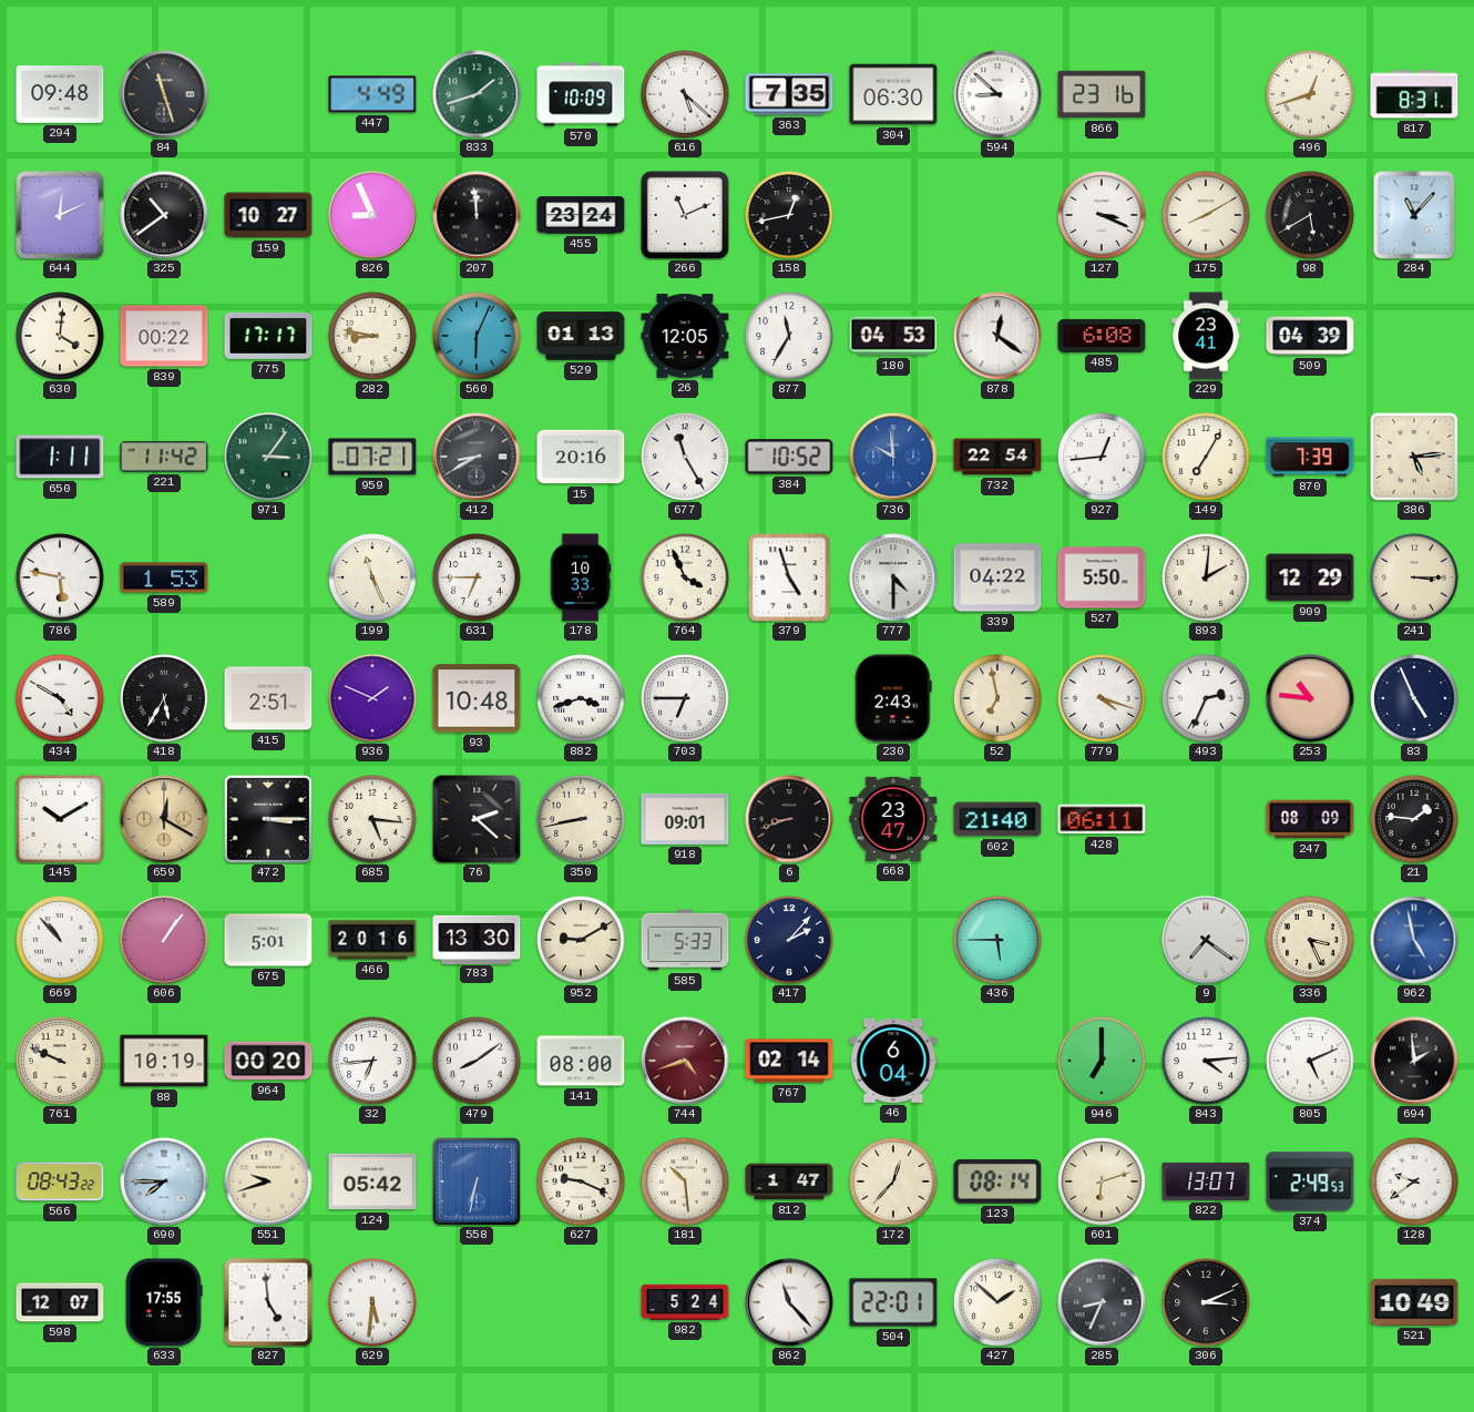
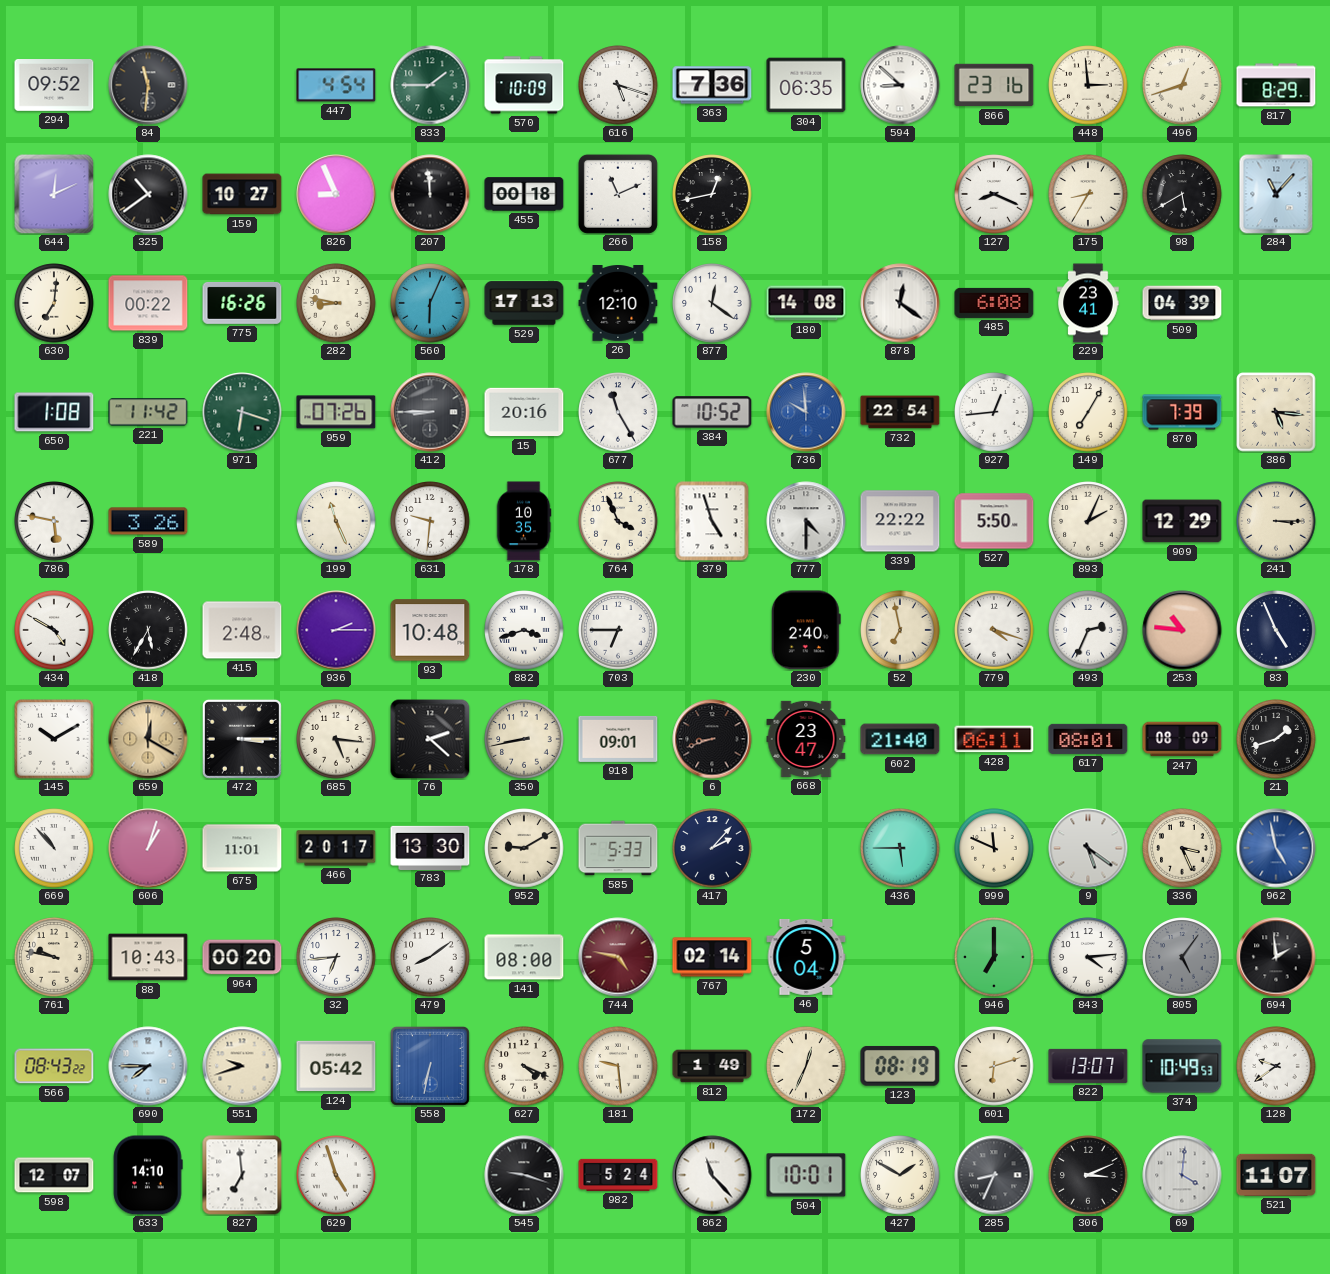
294: 09:48 -> 09:52
84: 11:27 -> 11:31
447: 4:49 -> 4:54
833: 1:42 -> 1:45
616: 5:22 -> 5:18
363: 7:35 -> 7:36
304: 06:30 -> 06:35
448: none -> 2:59
817: 8:31 -> 8:29
455: 23:24 -> 00:18
127: 3:19 -> 8:19
175: 8:10 -> 8:35
630: 4:01 -> 7:01
775: 17:17 -> 16:26
529: 01:13 -> 17:13
26: 12:05 -> 12:10
877: 11:35 -> 12:21
180: 04:53 -> 14:08
650: 1:11 -> 1:08
971: 3:06 -> 6:18
959: 07:21 -> 07:26
412: 8:40 -> 8:45
386: 5:14 -> 5:16
589: 1:53 -> 3:26
631: 6:45 -> 9:31
178: 10:33 -> 10:35
339: 04:22 -> 22:22
893: 2:01 -> 2:04
415: 2:51 -> 2:48
936: 1:49 -> 2:15
230: 2:43 -> 2:40
617: none -> 08:01
21: 1:46 -> 1:42
606: 1:06 -> 1:03
675: 5:01 -> 11:01
466: 20:16 -> 20:17
999: none -> 11:49
9: 7:21 -> 5:21
761: 9:49 -> 9:47
88: 10:19 -> 10:43
744: 4:42 -> 4:47
46: 6:04 -> 5:04
805: 5:11 -> 5:06
805 dial: white -> grey
627: 9:19 -> 4:19
181: 10:29 -> 9:29
812: 1:47 -> 1:49
172: 12:37 -> 12:34
123: 08:14 -> 08:19
374: 2:49 -> 10:49
633: 17:55 -> 14:10
827: 4:59 -> 6:59
629: 5:31 -> 4:57
545: none -> 9:18
504: 22:01 -> 10:01
427: 1:52 -> 1:50
69: none -> 4:01
521: 10:49 -> 11:07
